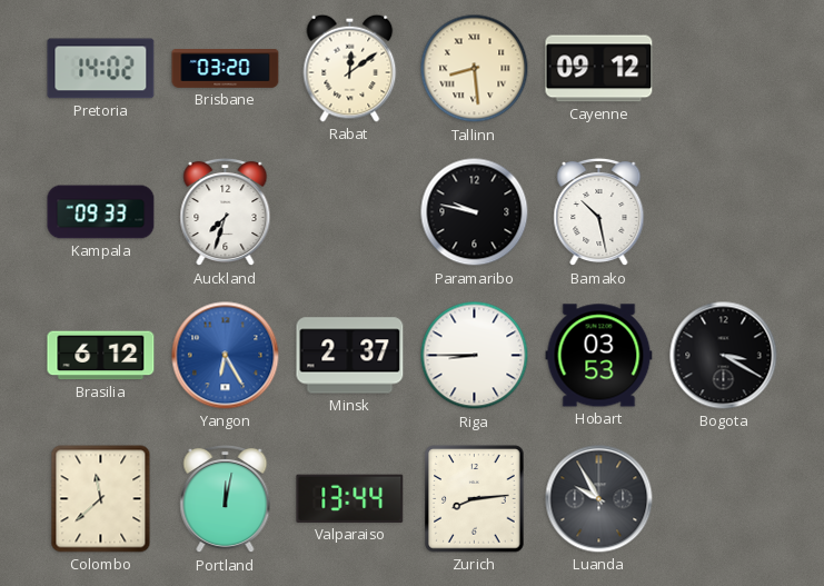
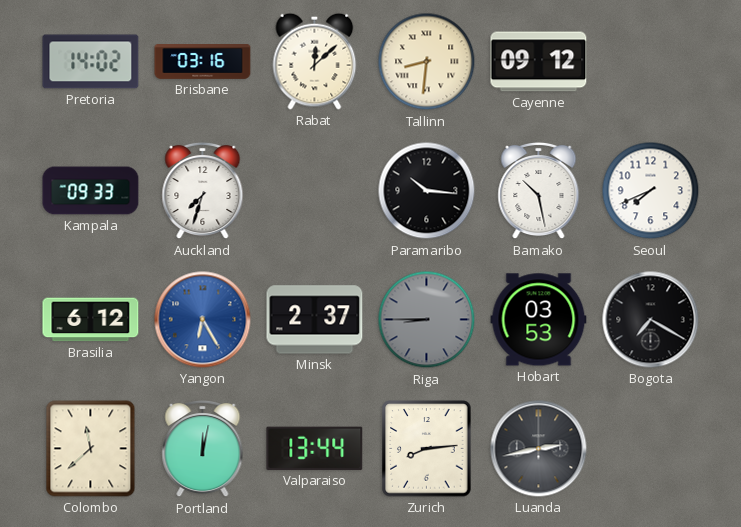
Brisbane: 03:20 -> 03:16
Rabat: 12:09 -> 12:08
Tallinn: 8:29 -> 8:31
Paramaribo: 9:47 -> 10:16
Seoul: none -> 7:41
Riga dial: white -> grey
Bogota: 3:20 -> 7:20
Luanda: 9:55 -> 2:43
